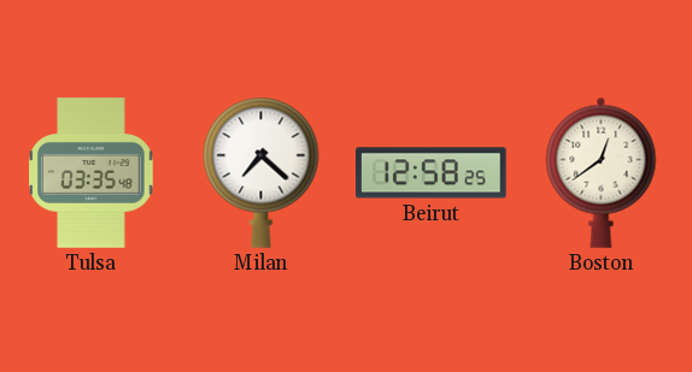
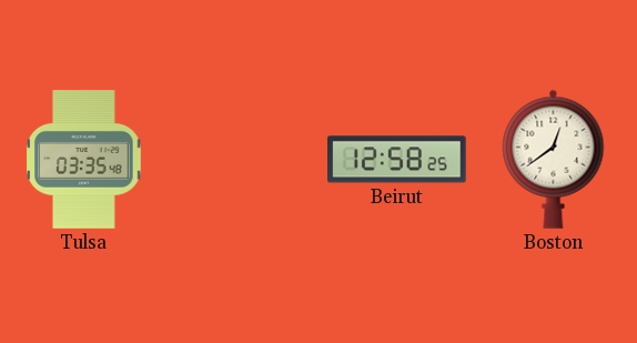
Milan: 7:22 -> none
